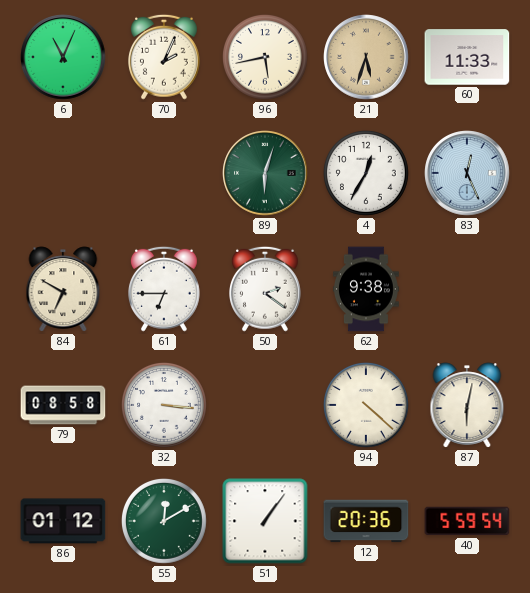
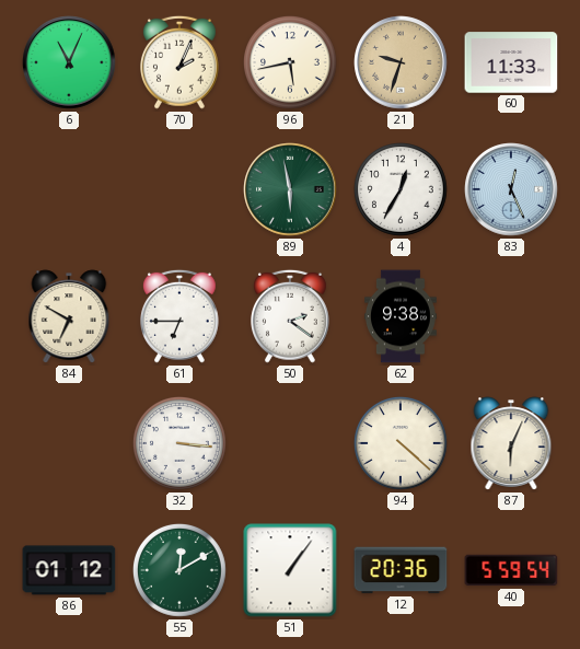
21: 5:33 -> 9:33
89: 6:03 -> 5:58
79: 08:58 -> none
87: 6:02 -> 6:04
